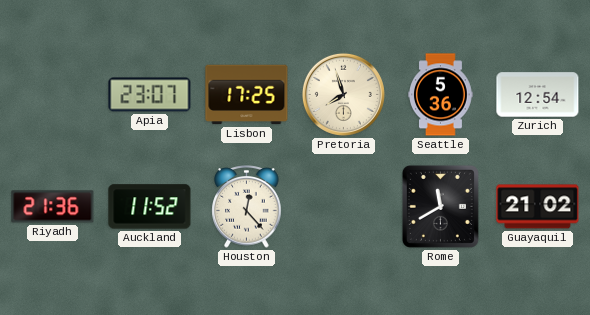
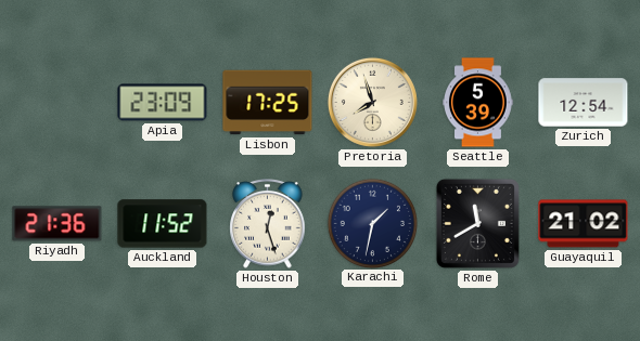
Apia: 23:07 -> 23:09
Seattle: 5:36 -> 5:39
Houston: 12:23 -> 12:27
Karachi: none -> 1:32
